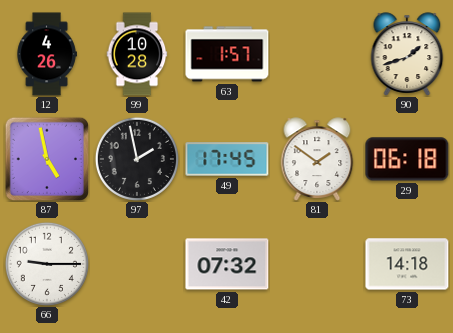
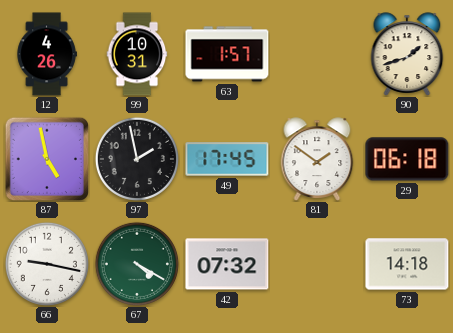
99: 10:28 -> 10:31
66: 9:15 -> 9:17
67: none -> 4:20
